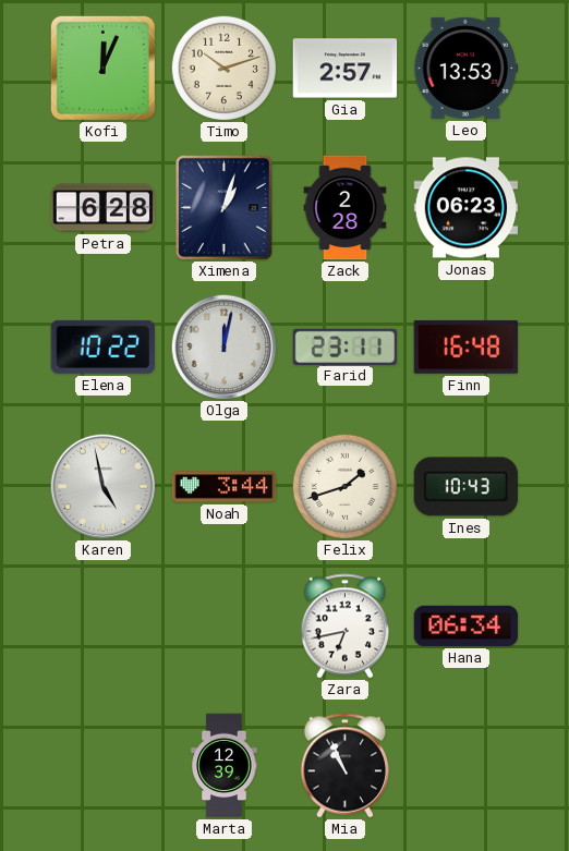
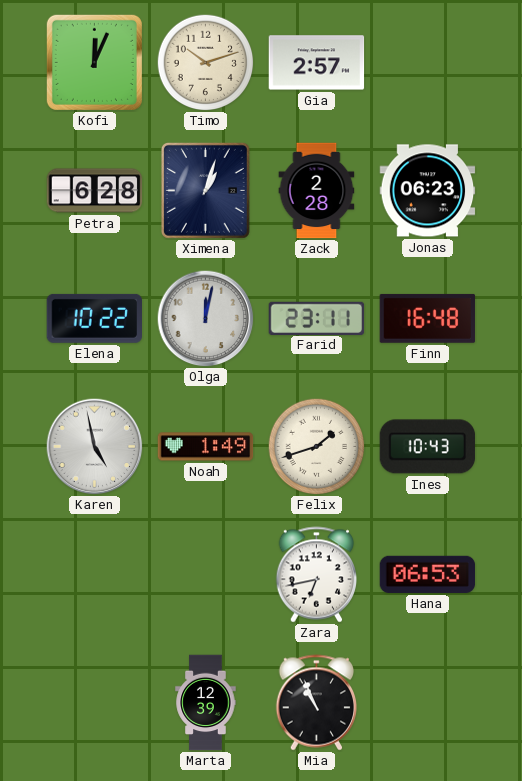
Leo: 13:53 -> none
Noah: 3:44 -> 1:49
Hana: 06:34 -> 06:53
